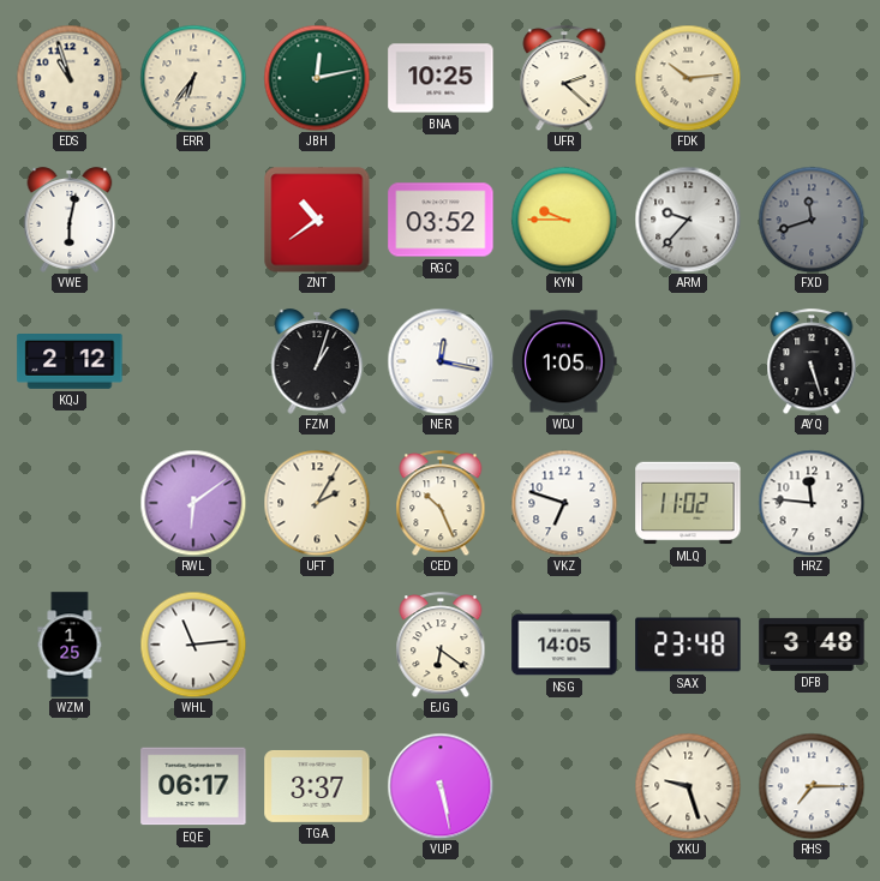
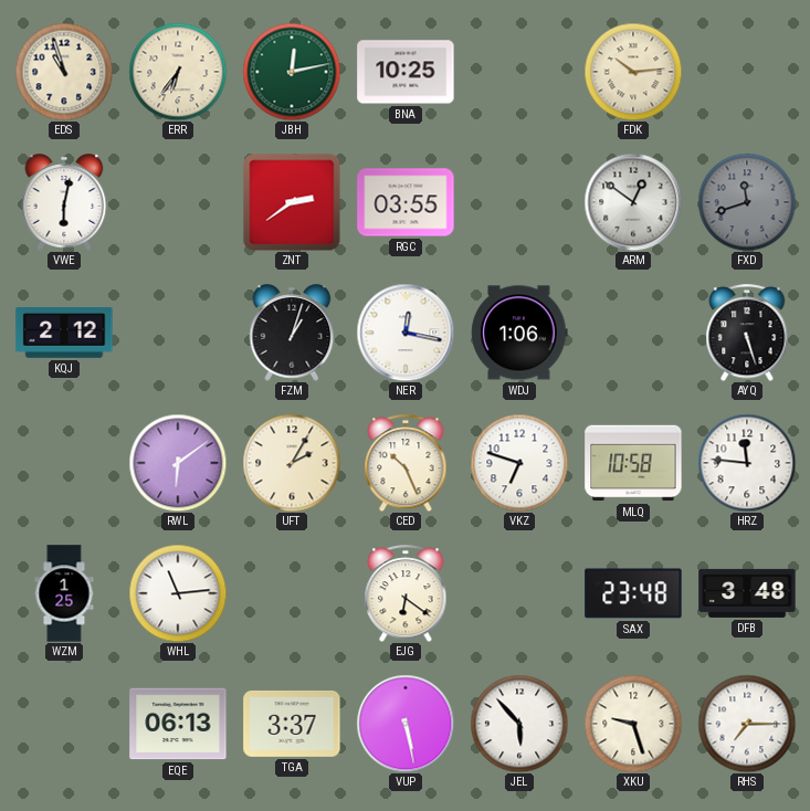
UFR: 2:22 -> none
ZNT: 10:39 -> 2:39
RGC: 03:52 -> 03:55
KYN: 9:45 -> none
ARM: 9:37 -> 12:51
WDJ: 1:05 -> 1:06
MLQ: 11:02 -> 10:58
NSG: 14:05 -> none
EQE: 06:17 -> 06:13
JEL: none -> 5:53
